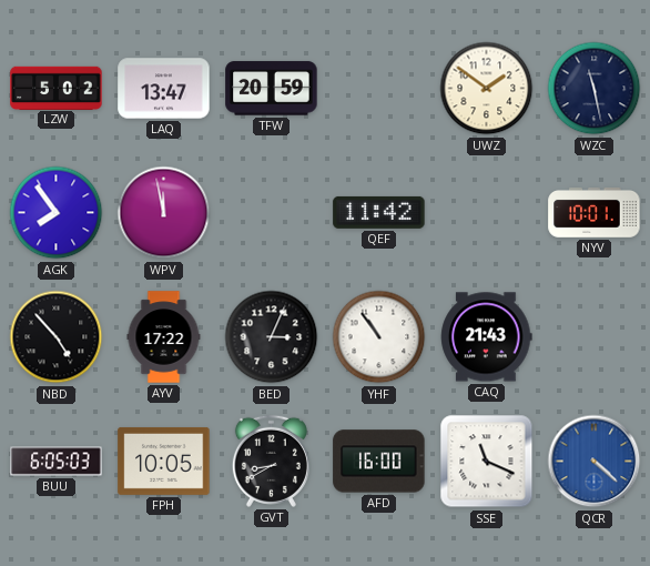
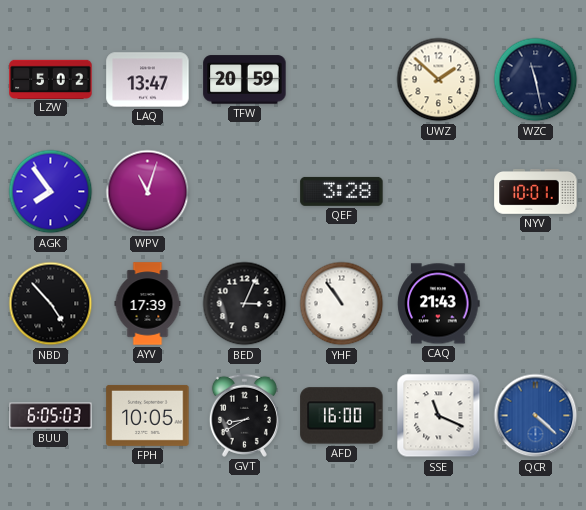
UWZ: 1:51 -> 1:52
WPV: 11:58 -> 11:03
QEF: 11:42 -> 3:28
AYV: 17:22 -> 17:39
